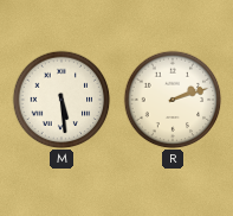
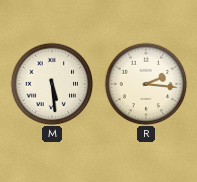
R: 2:12 -> 2:16
